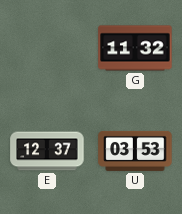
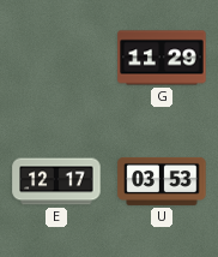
G: 11:32 -> 11:29
E: 12:37 -> 12:17
